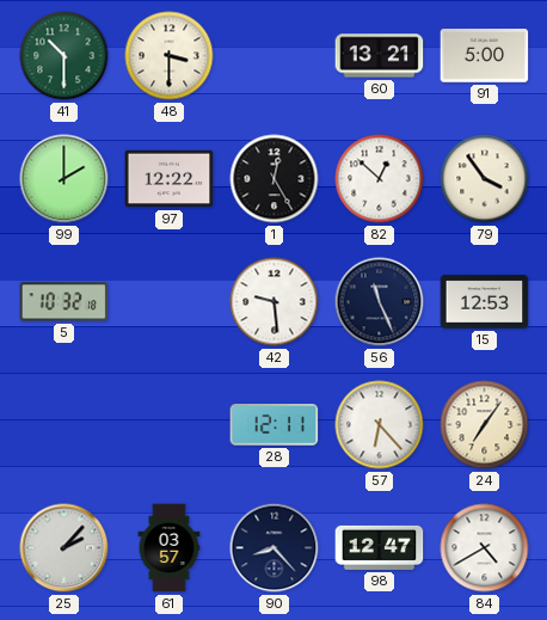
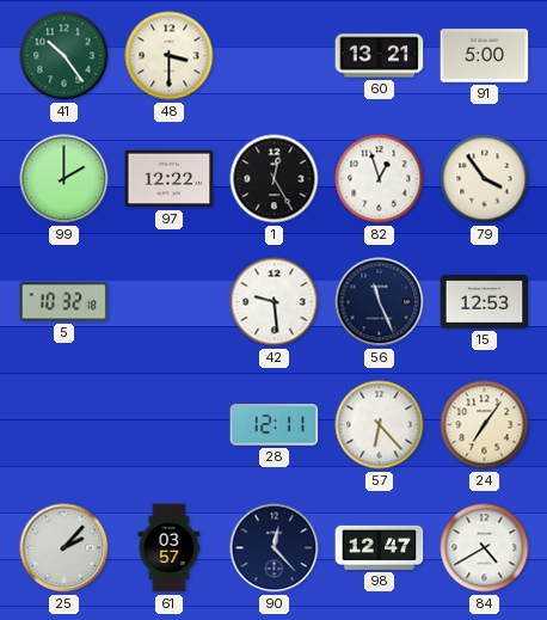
41: 10:30 -> 10:24
82: 12:52 -> 12:57
90: 8:23 -> 12:23
